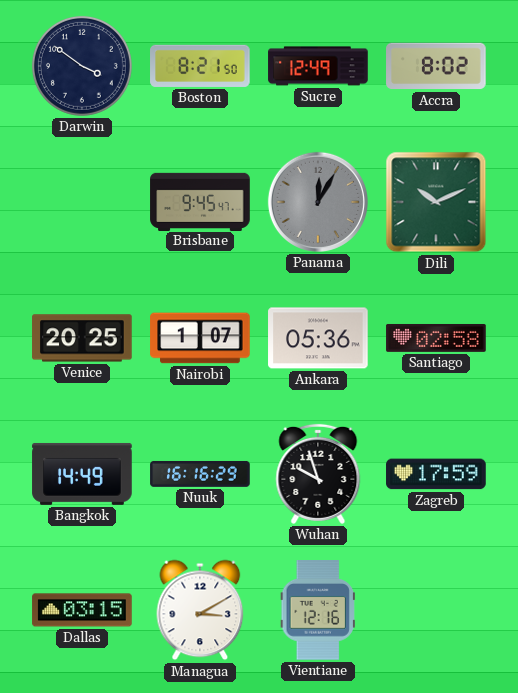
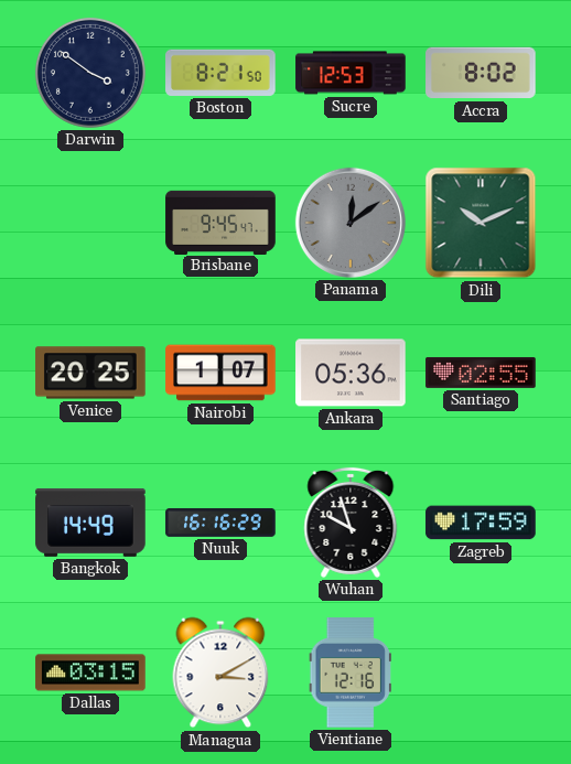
Sucre: 12:49 -> 12:53
Panama: 12:05 -> 12:09
Santiago: 02:58 -> 02:55
